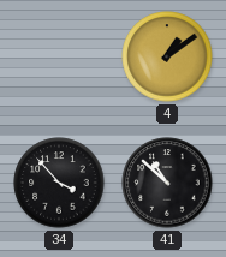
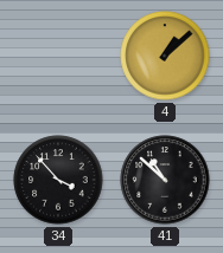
4: 1:09 -> 1:08
